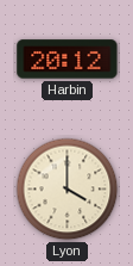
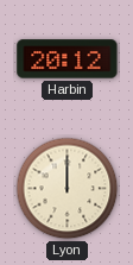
Lyon: 4:00 -> 12:00
